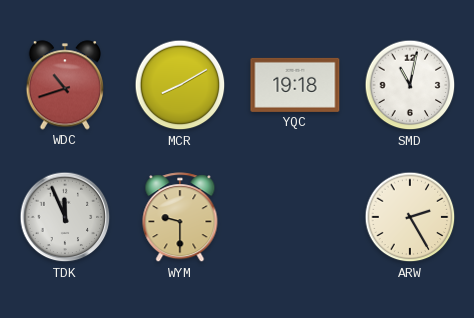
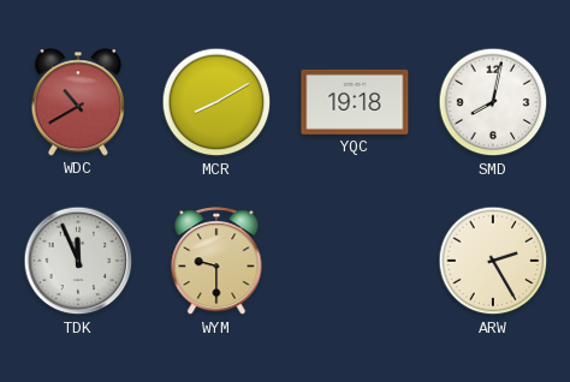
WDC: 10:42 -> 10:40
SMD: 11:02 -> 8:02
